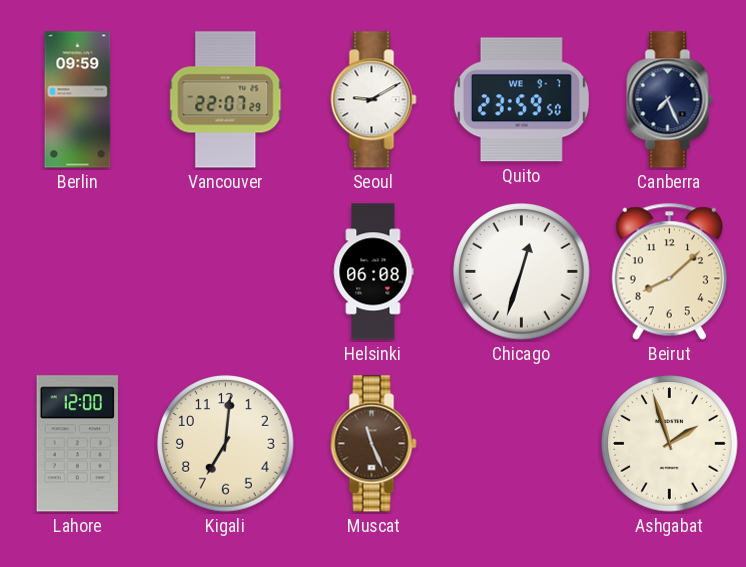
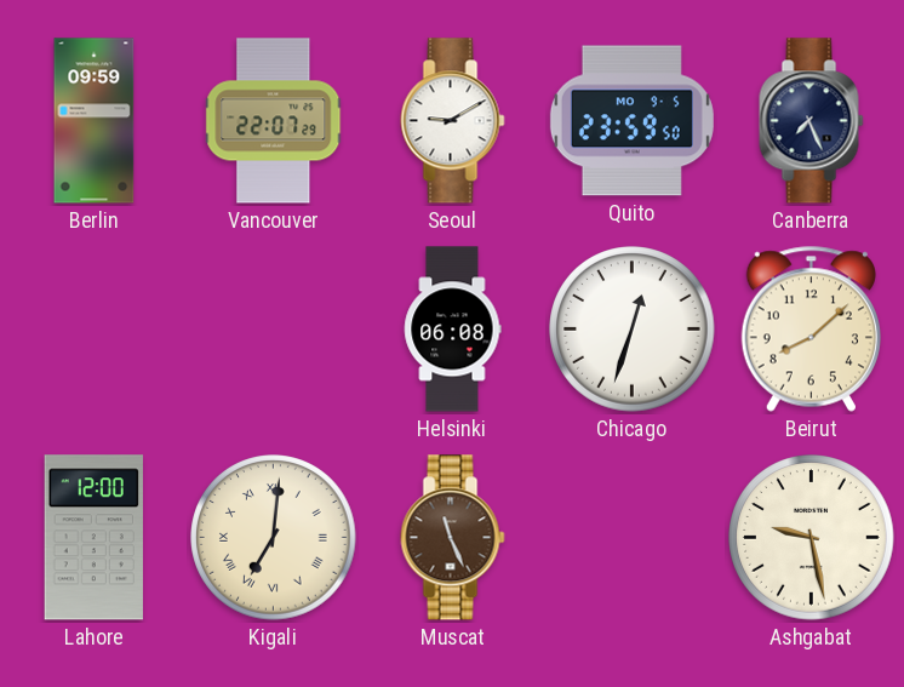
Quito date: WE 9-7 -> MO 9-5
Kigali numerals: Arabic -> Roman
Ashgabat: 1:57 -> 9:28
